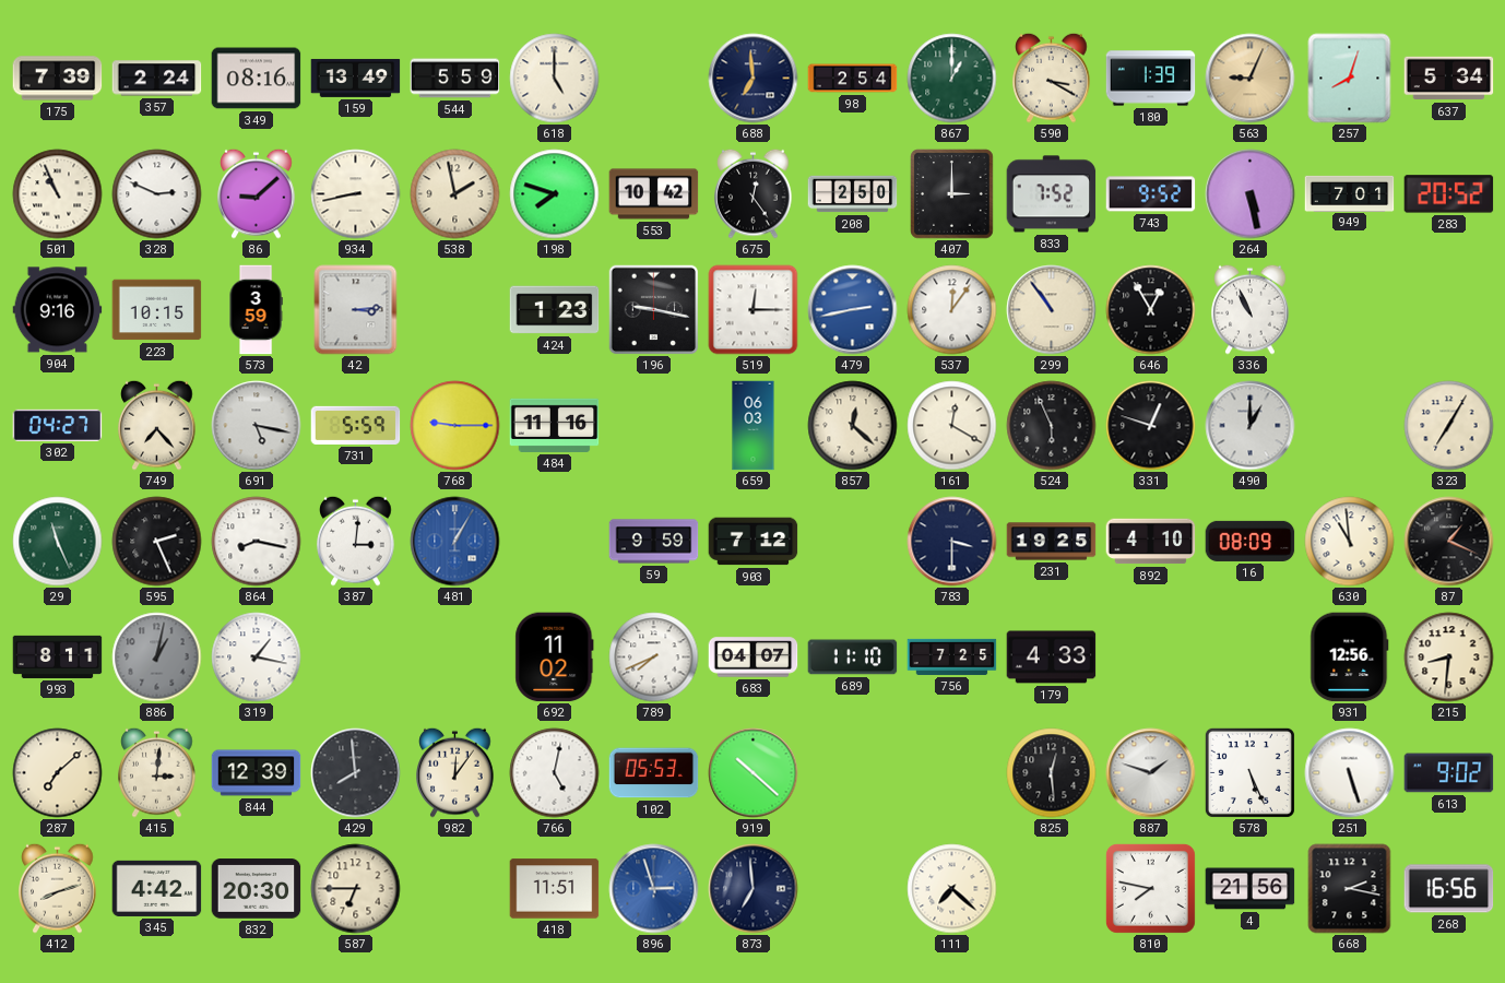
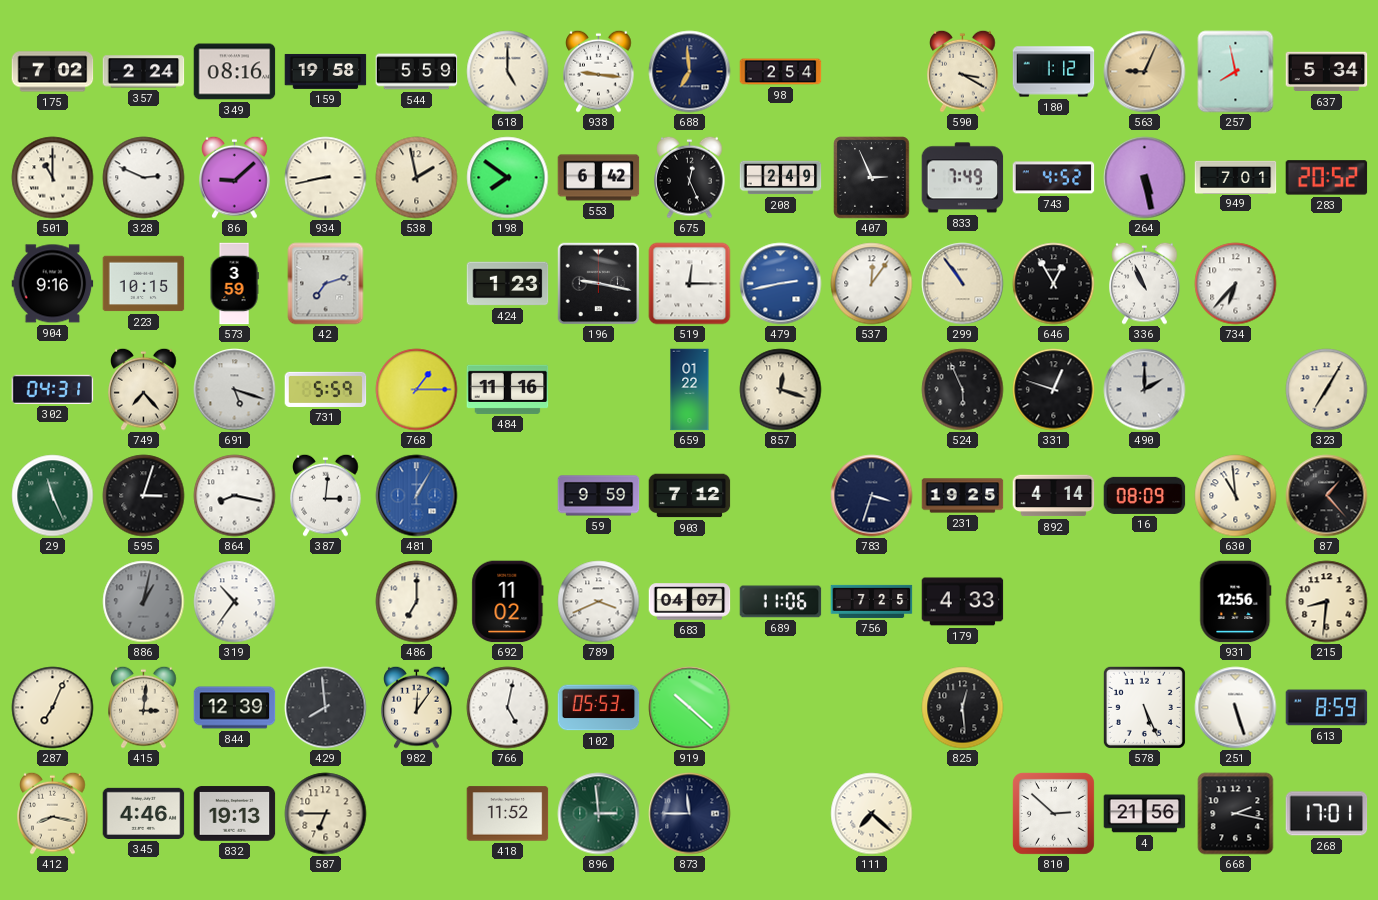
175: 7:39 -> 7:02
159: 13:49 -> 19:58
938: none -> 9:16
867: 1:00 -> none
180: 1:39 -> 1:12
257: 8:03 -> 7:58
501: 10:56 -> 11:00
198: 7:48 -> 7:51
553: 10:42 -> 6:42
675: 12:24 -> 12:26
208: 2:50 -> 2:49
407: 3:00 -> 2:56
833: 7:52 -> 7:49
743: 9:52 -> 4:52
42: 3:14 -> 7:12
734: none -> 6:37
302: 04:27 -> 04:31
691: 5:17 -> 5:18
768: 9:15 -> 1:15
659: 06:03 -> 01:22
857: 12:22 -> 12:18
161: 12:20 -> none
490: 1:00 -> 2:00
595: 2:26 -> 3:03
783: 3:30 -> 3:33
892: 4:10 -> 4:14
87: 1:19 -> 1:23
993: 8:11 -> none
319: 1:17 -> 10:36
486: none -> 7:00
789: 7:41 -> 3:41
689: 11:10 -> 11:06
287: 7:08 -> 7:04
887: 1:48 -> none
613: 9:02 -> 8:59
412: 8:12 -> 8:17
345: 4:42 -> 4:46
832: 20:30 -> 19:13
418: 11:51 -> 11:52
896: 2:57 -> 2:59
896 dial: blue -> green
873: 6:59 -> 11:45
810: 7:47 -> 2:52
268: 16:56 -> 17:01
